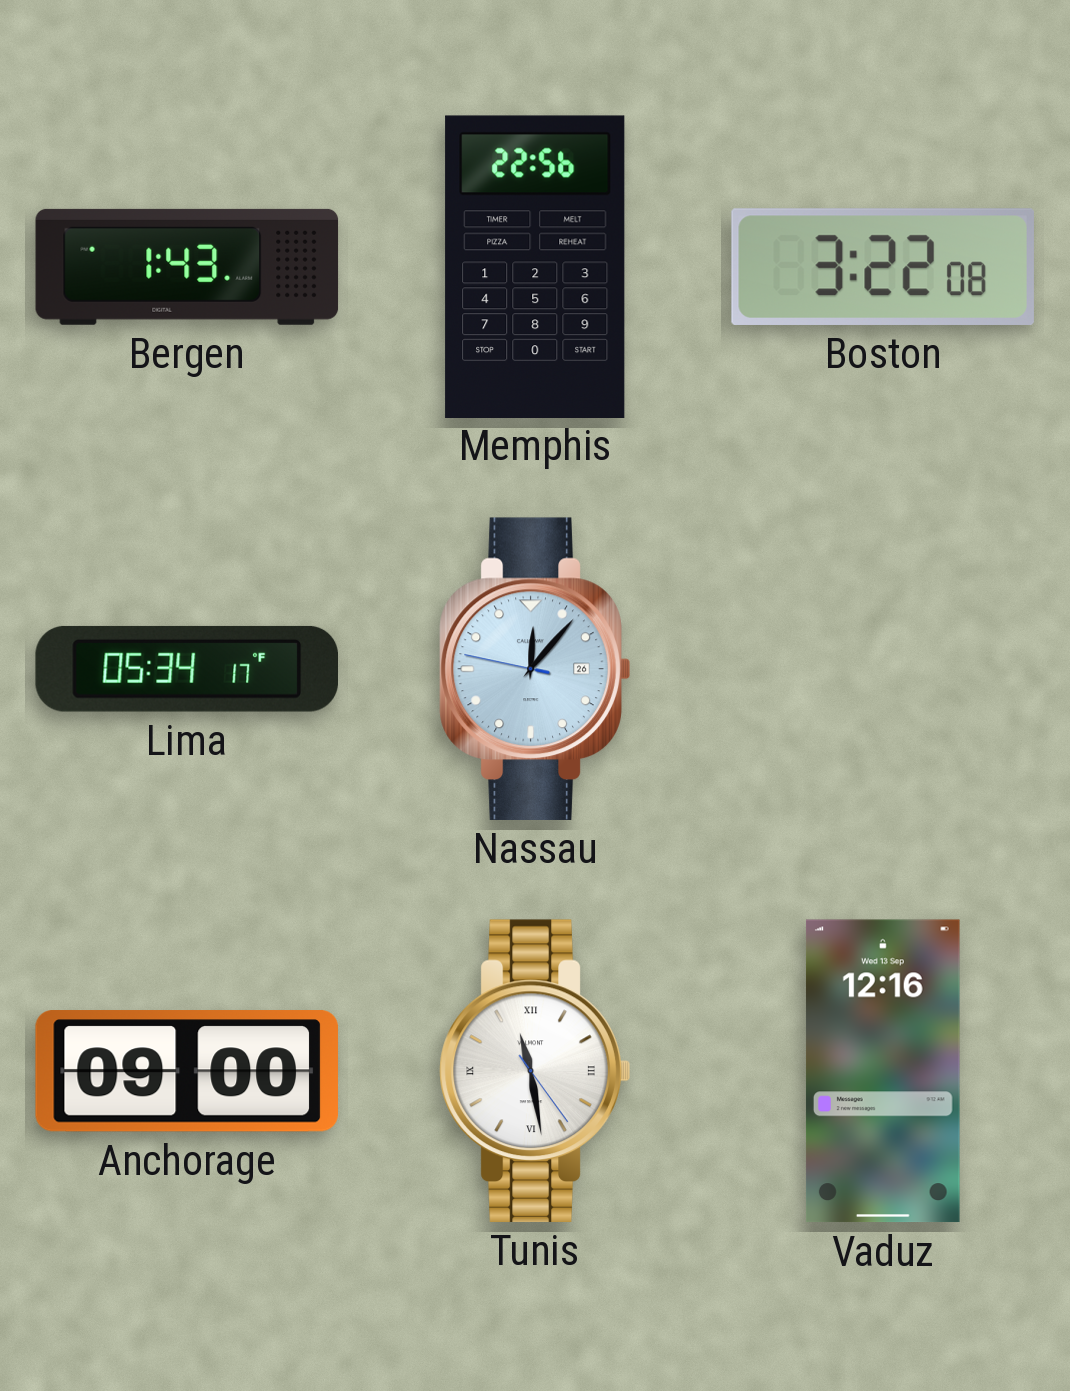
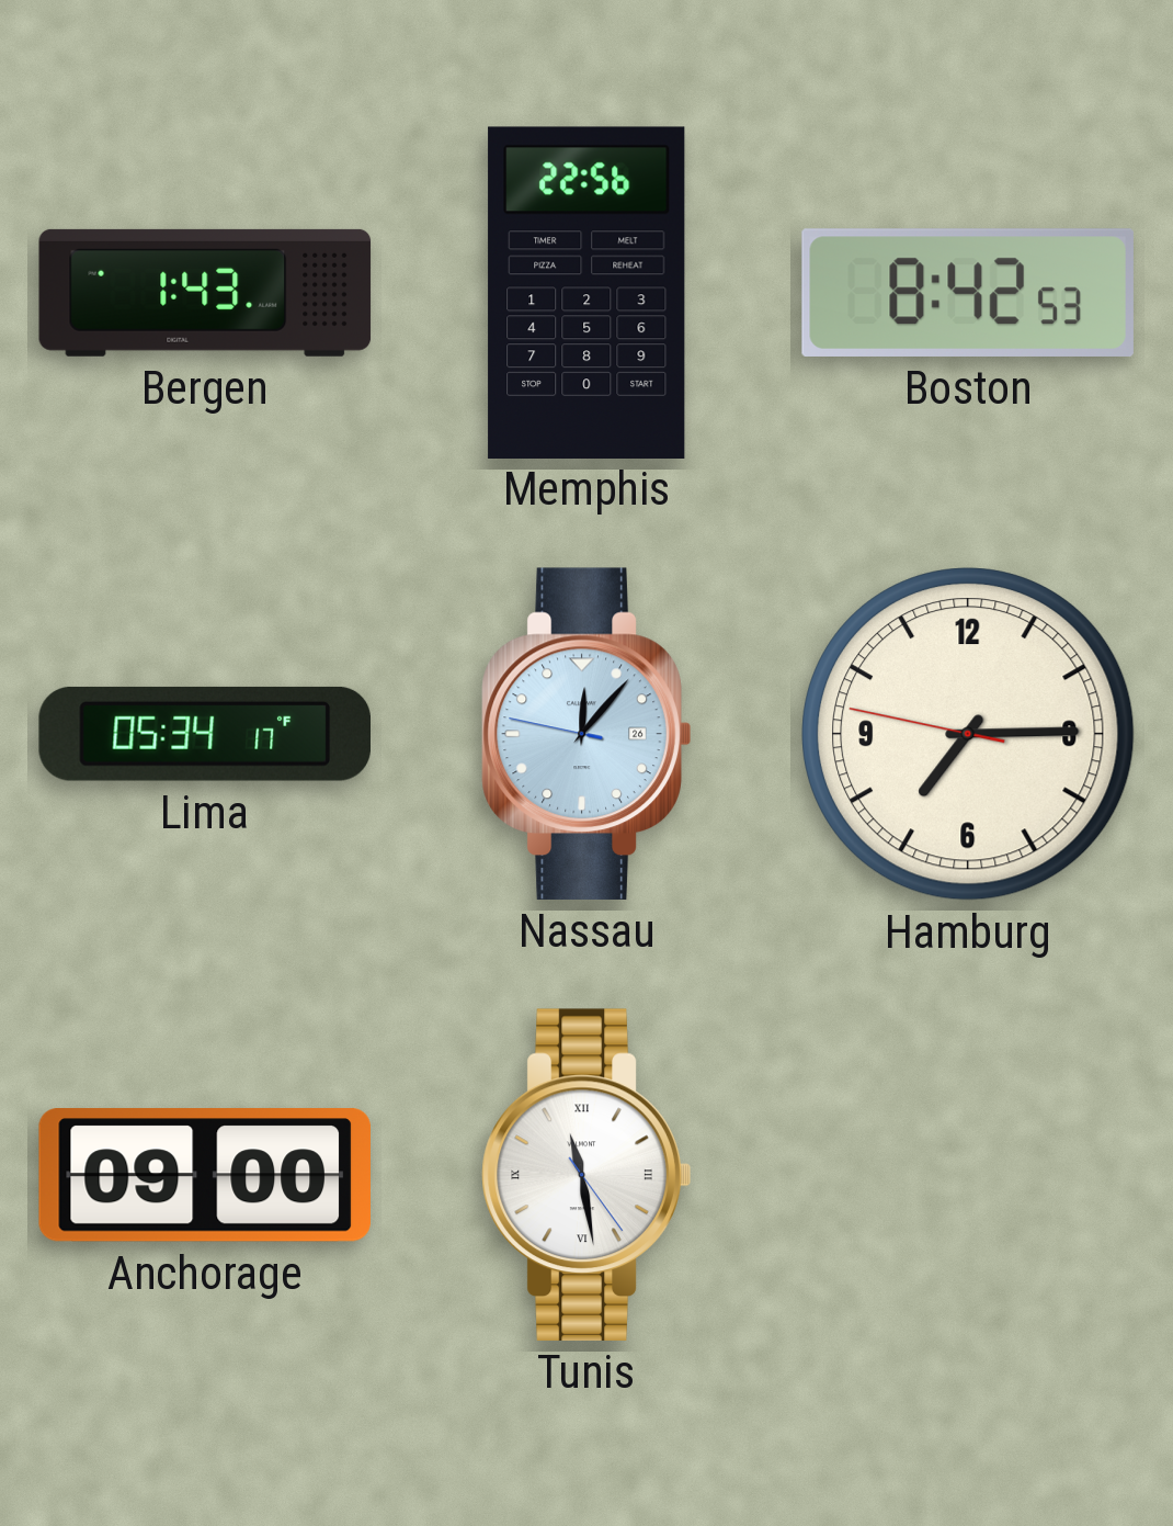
Boston: 3:22 -> 8:42
Hamburg: none -> 7:14
Vaduz: 12:16 -> none
